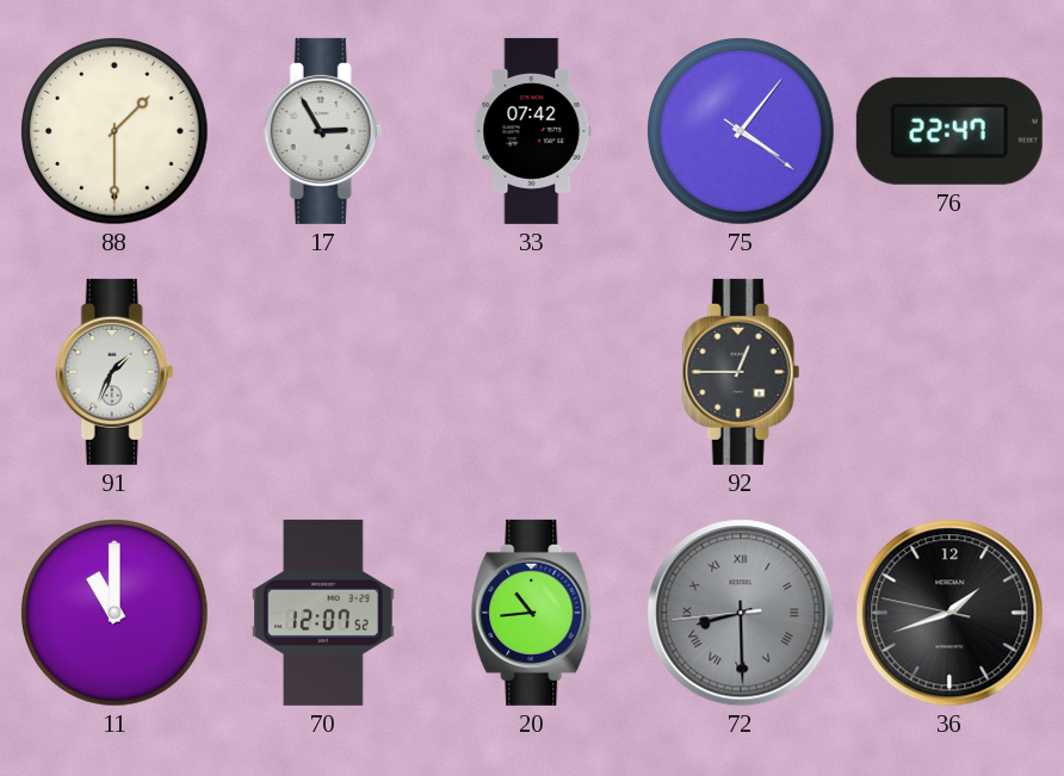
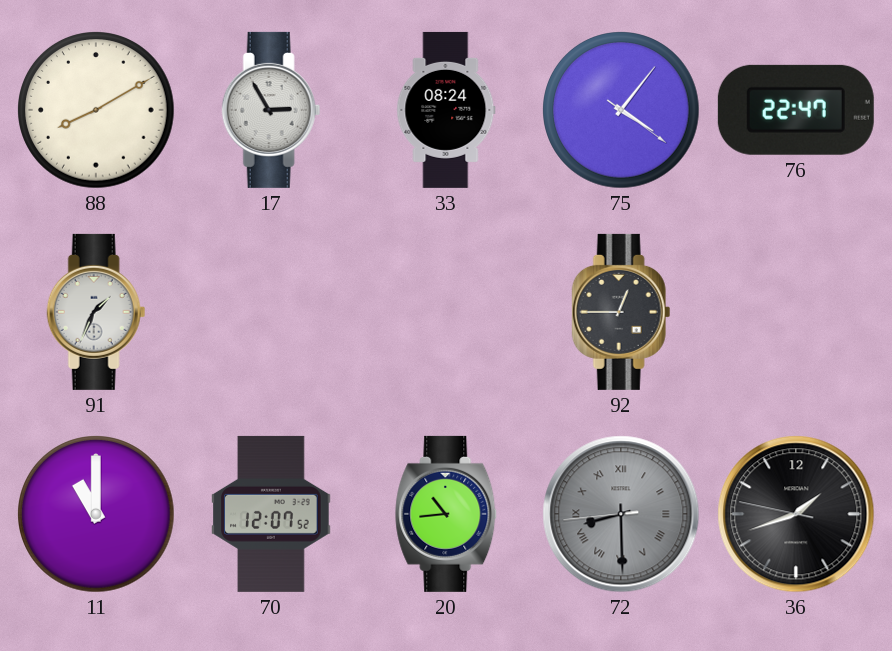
88: 1:30 -> 8:10
33: 07:42 -> 08:24
